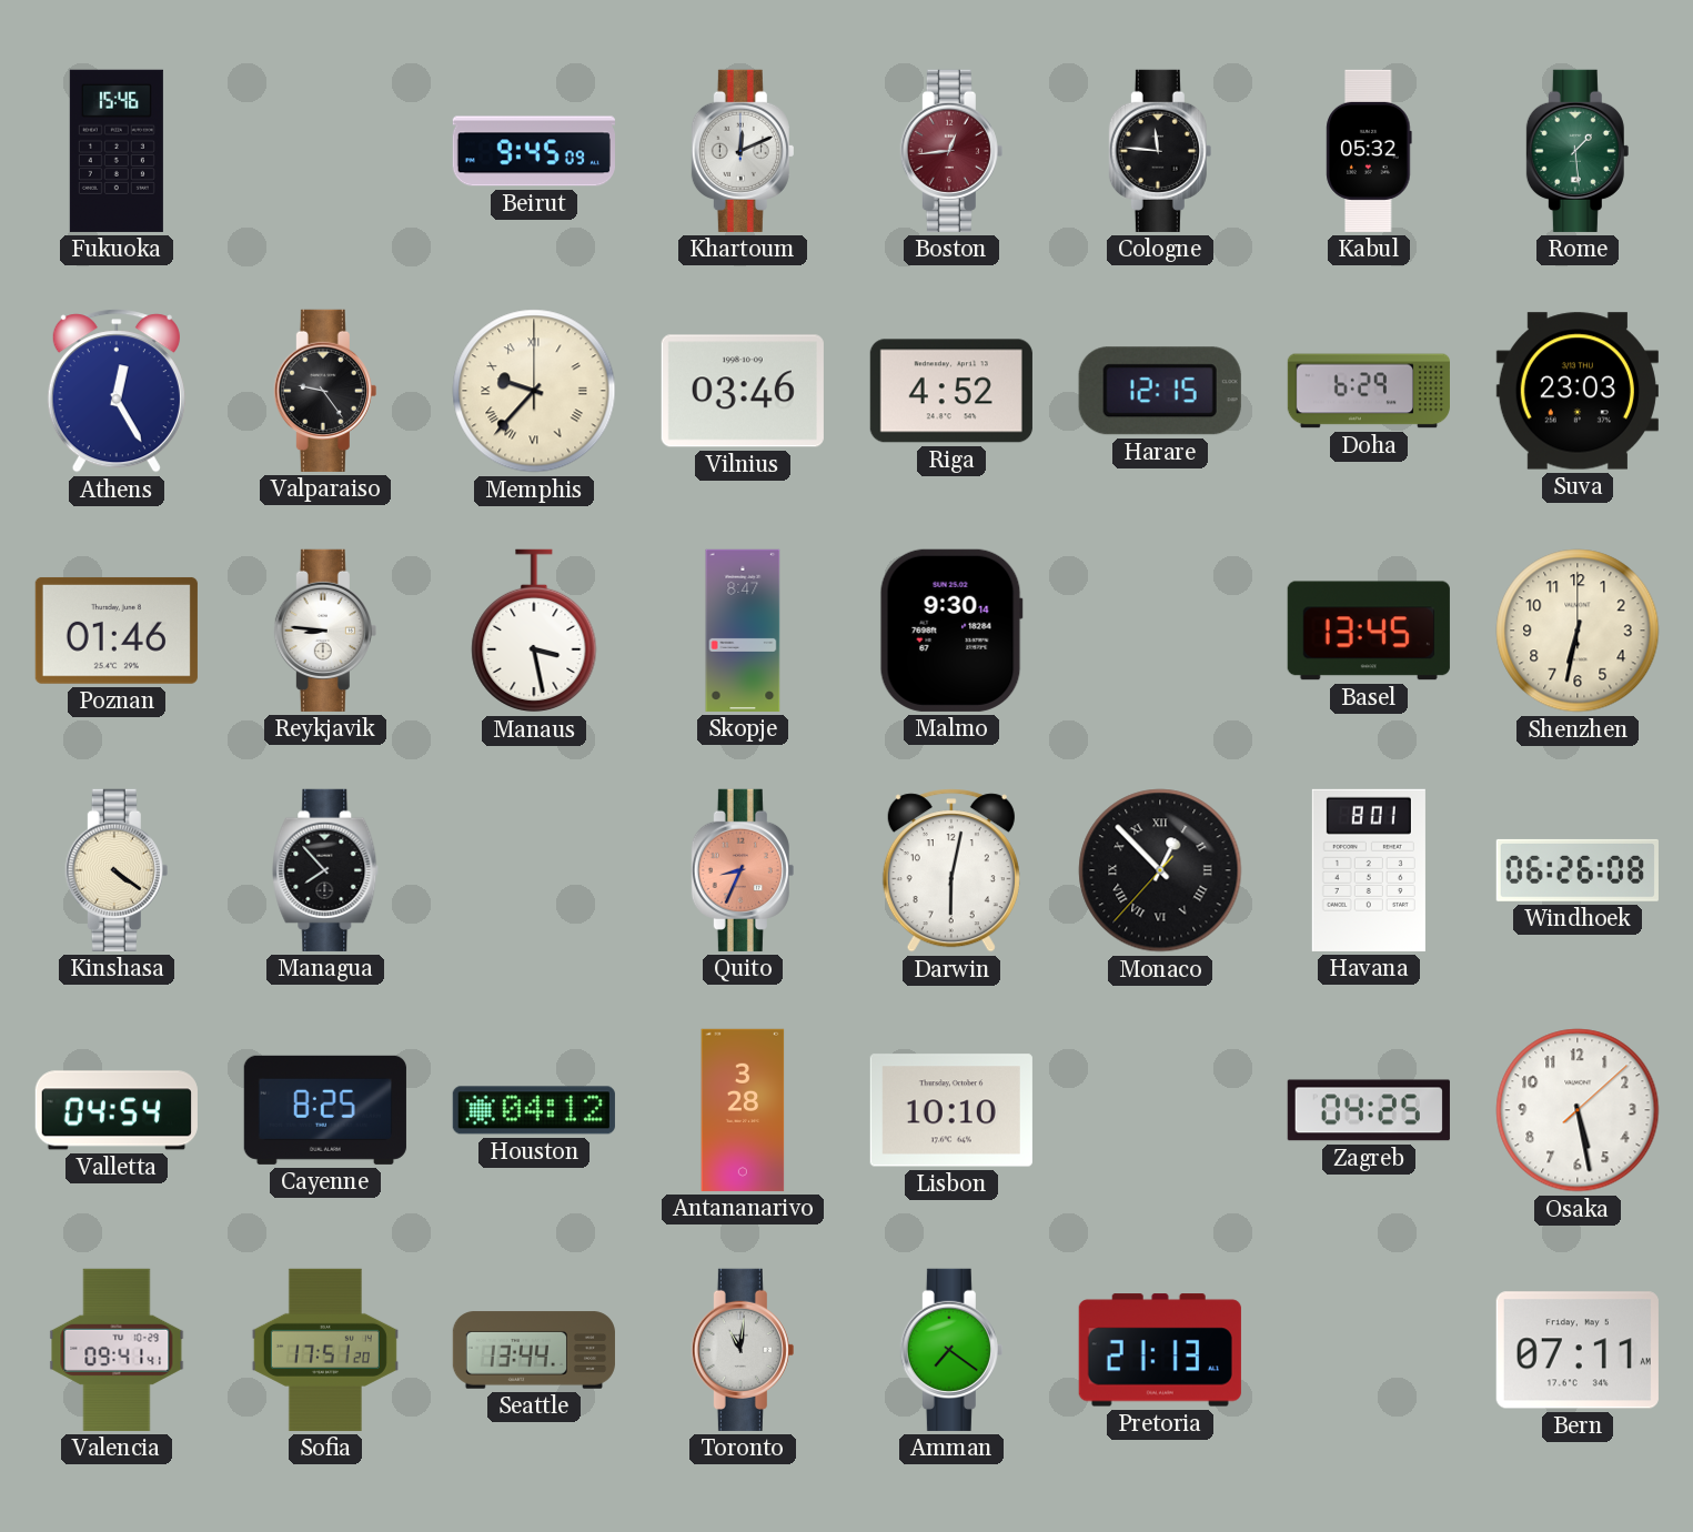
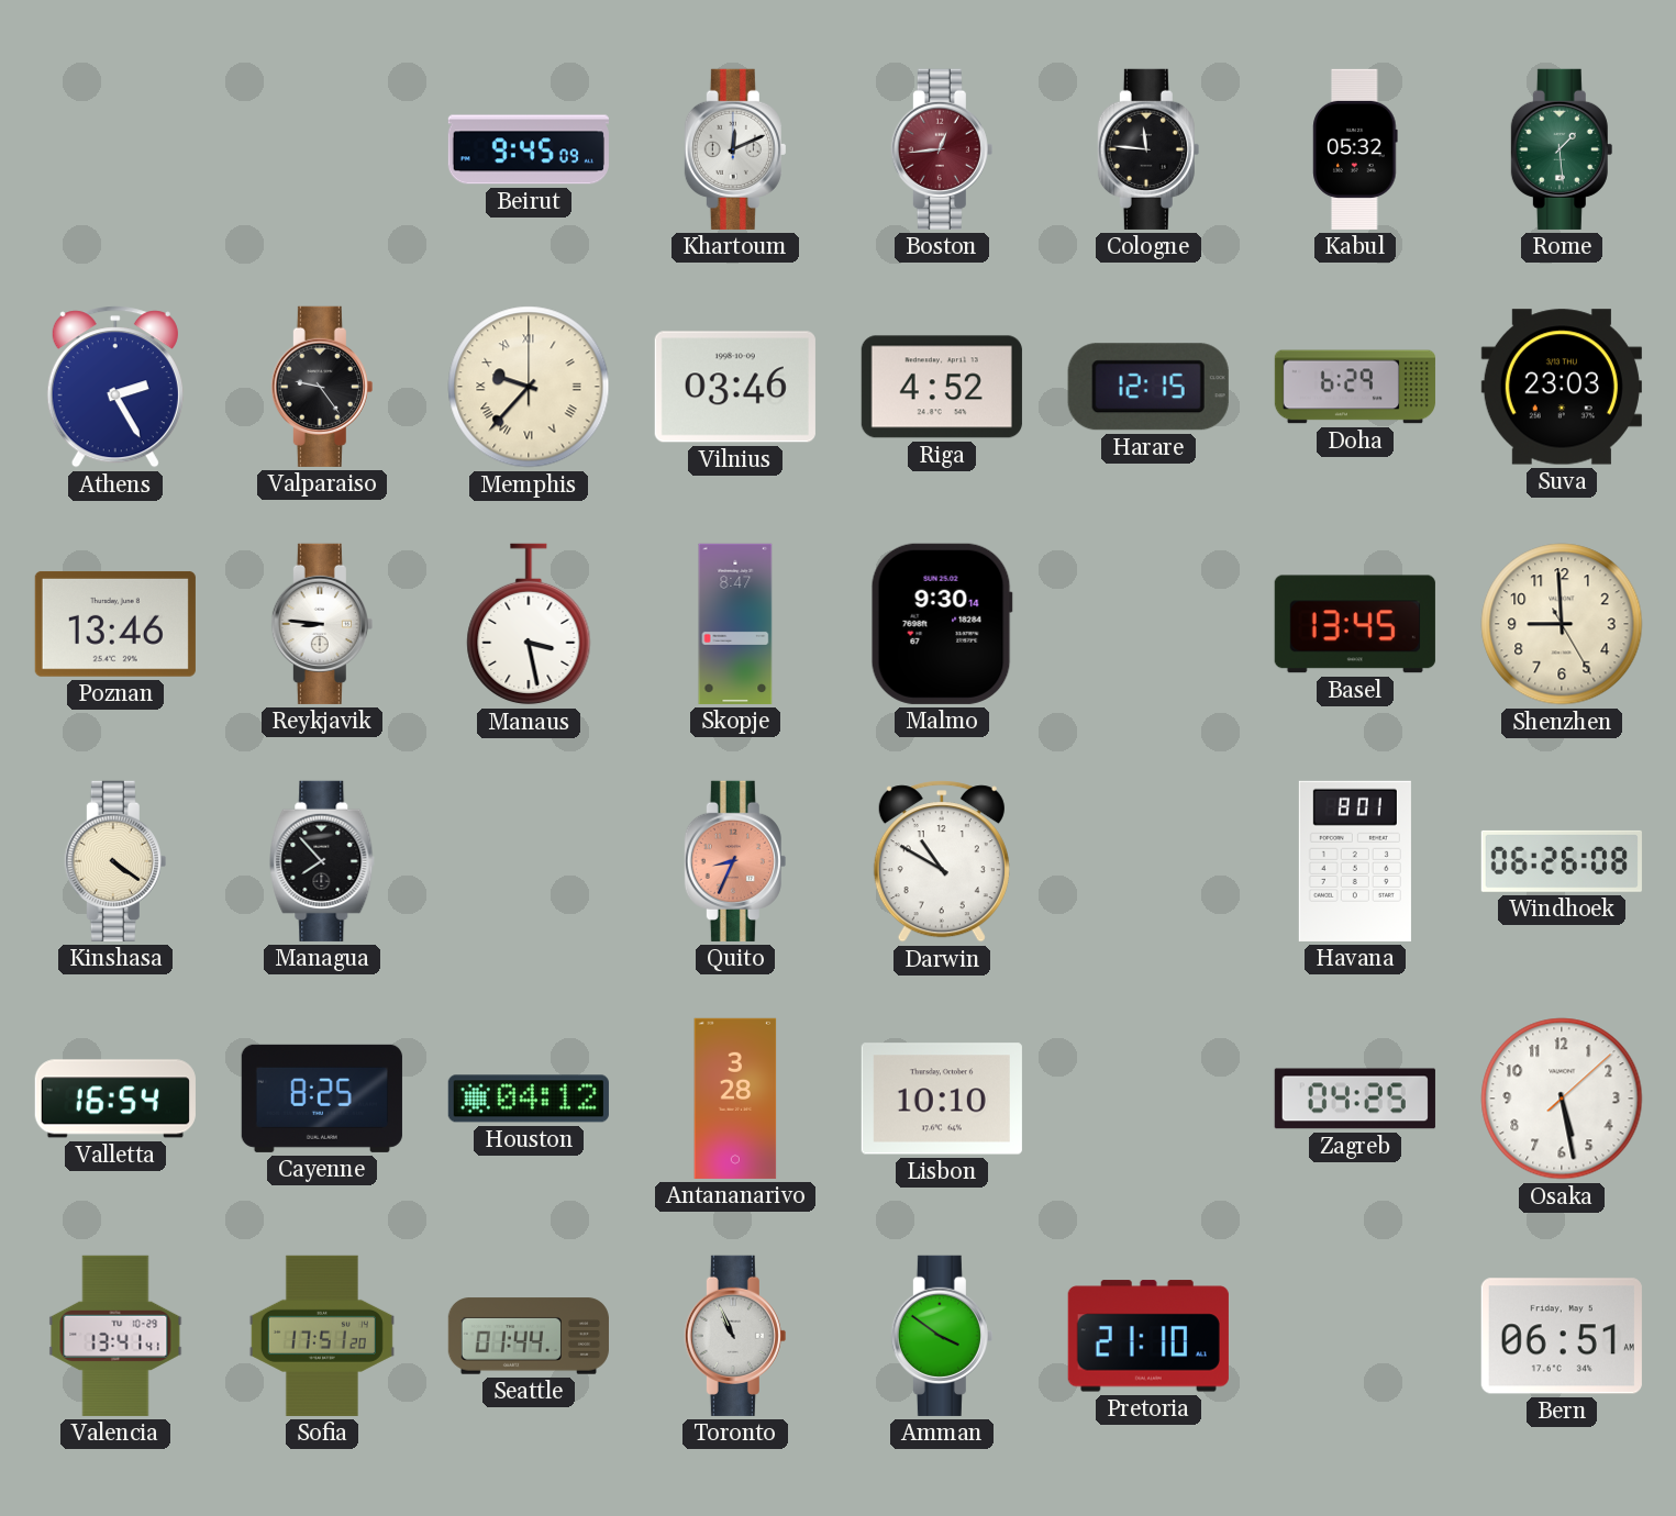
Fukuoka: 15:46 -> none
Athens: 12:25 -> 2:25
Poznan: 01:46 -> 13:46
Shenzhen: 6:32 -> 8:59
Darwin: 6:02 -> 10:50
Monaco: 12:52 -> none
Valletta: 04:54 -> 16:54
Valencia: 09:41 -> 13:41
Seattle: 13:44 -> 01:44
Toronto: 11:01 -> 10:56
Amman: 7:21 -> 3:51
Pretoria: 21:13 -> 21:10
Bern: 07:11 -> 06:51
